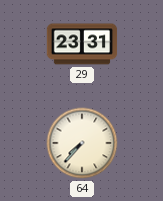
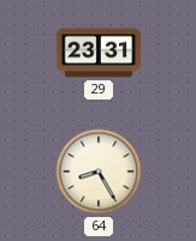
64: 7:37 -> 8:25
